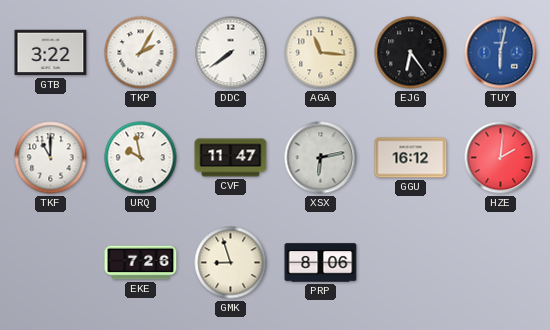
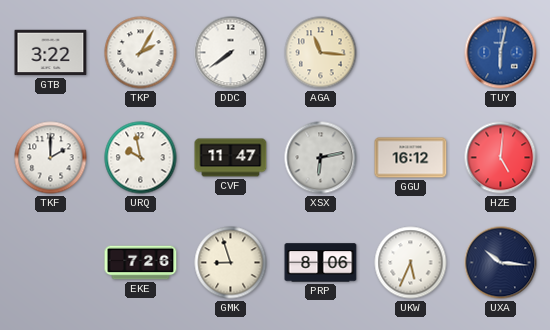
EJG: 6:24 -> none
TKF: 11:00 -> 2:00
HZE: 2:01 -> 5:01
UKW: none -> 5:34
UXA: none -> 10:16
